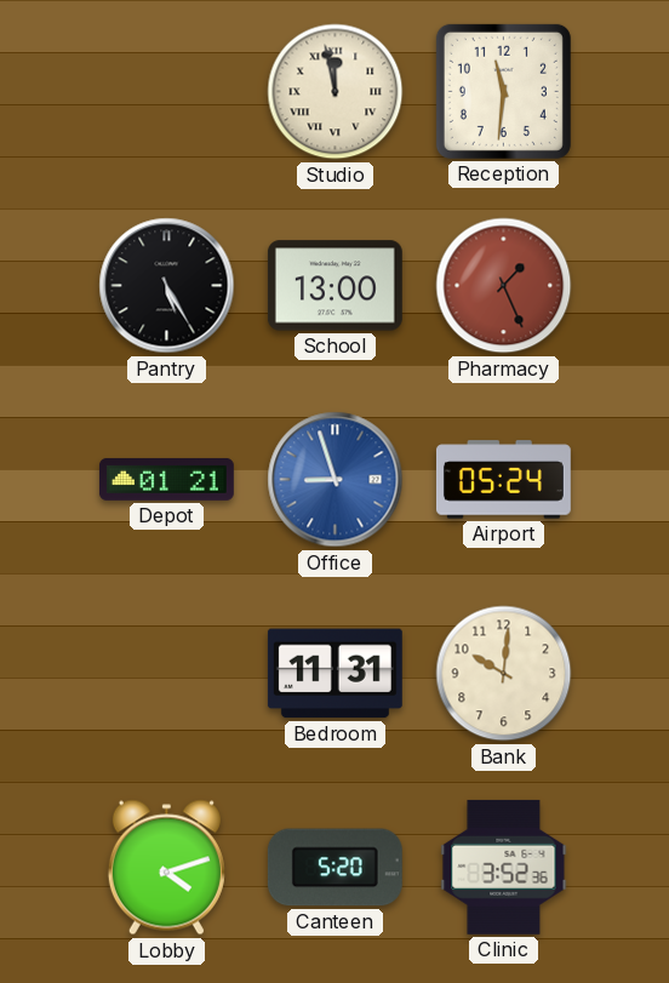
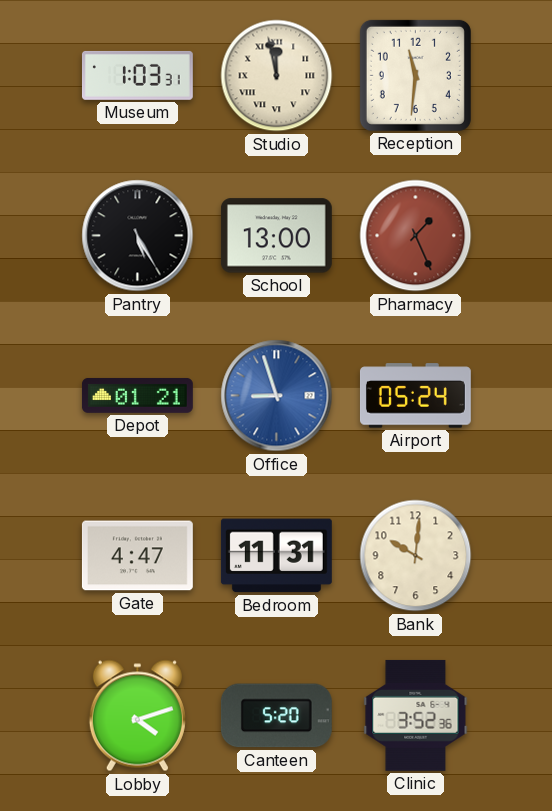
Museum: none -> 1:03
Gate: none -> 4:47
